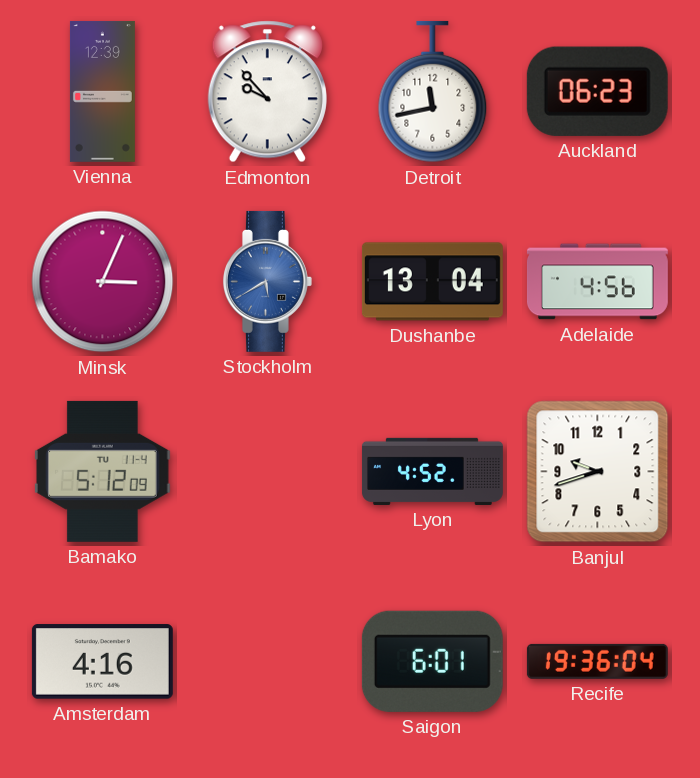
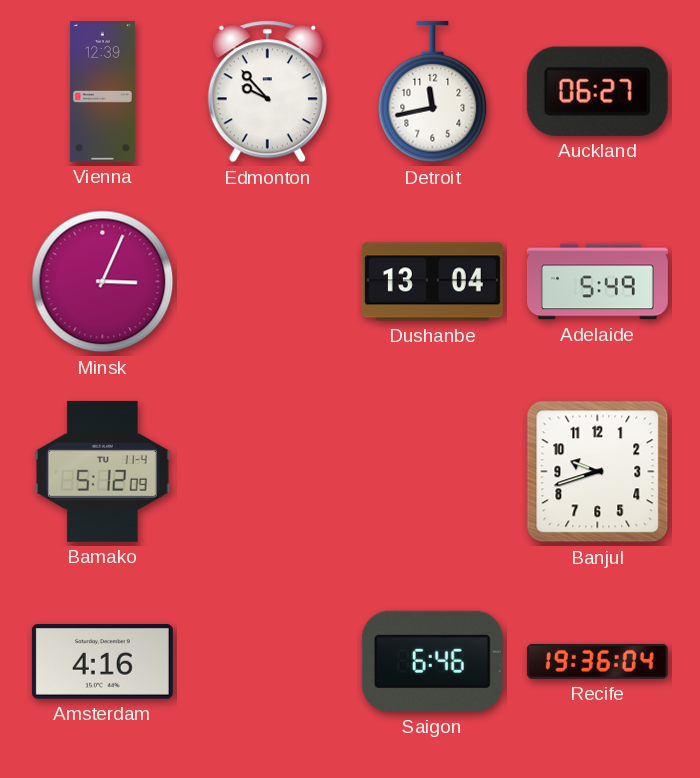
Auckland: 06:23 -> 06:27
Stockholm: 5:40 -> none
Adelaide: 4:56 -> 5:49
Lyon: 4:52 -> none
Saigon: 6:01 -> 6:46
